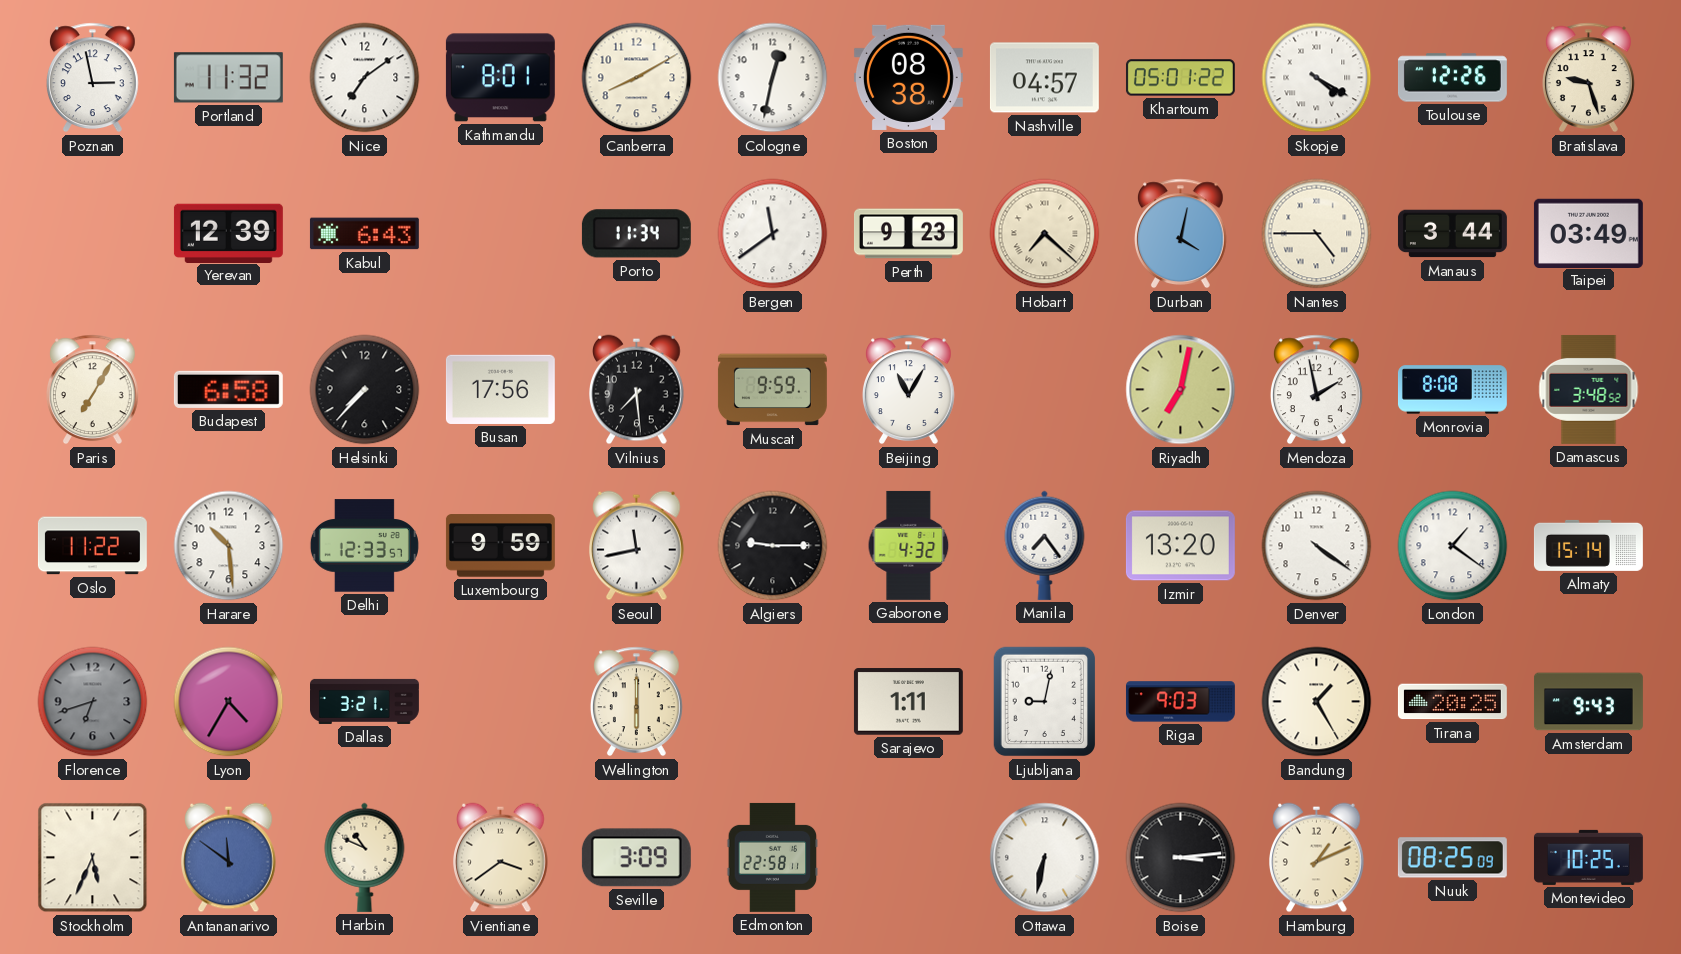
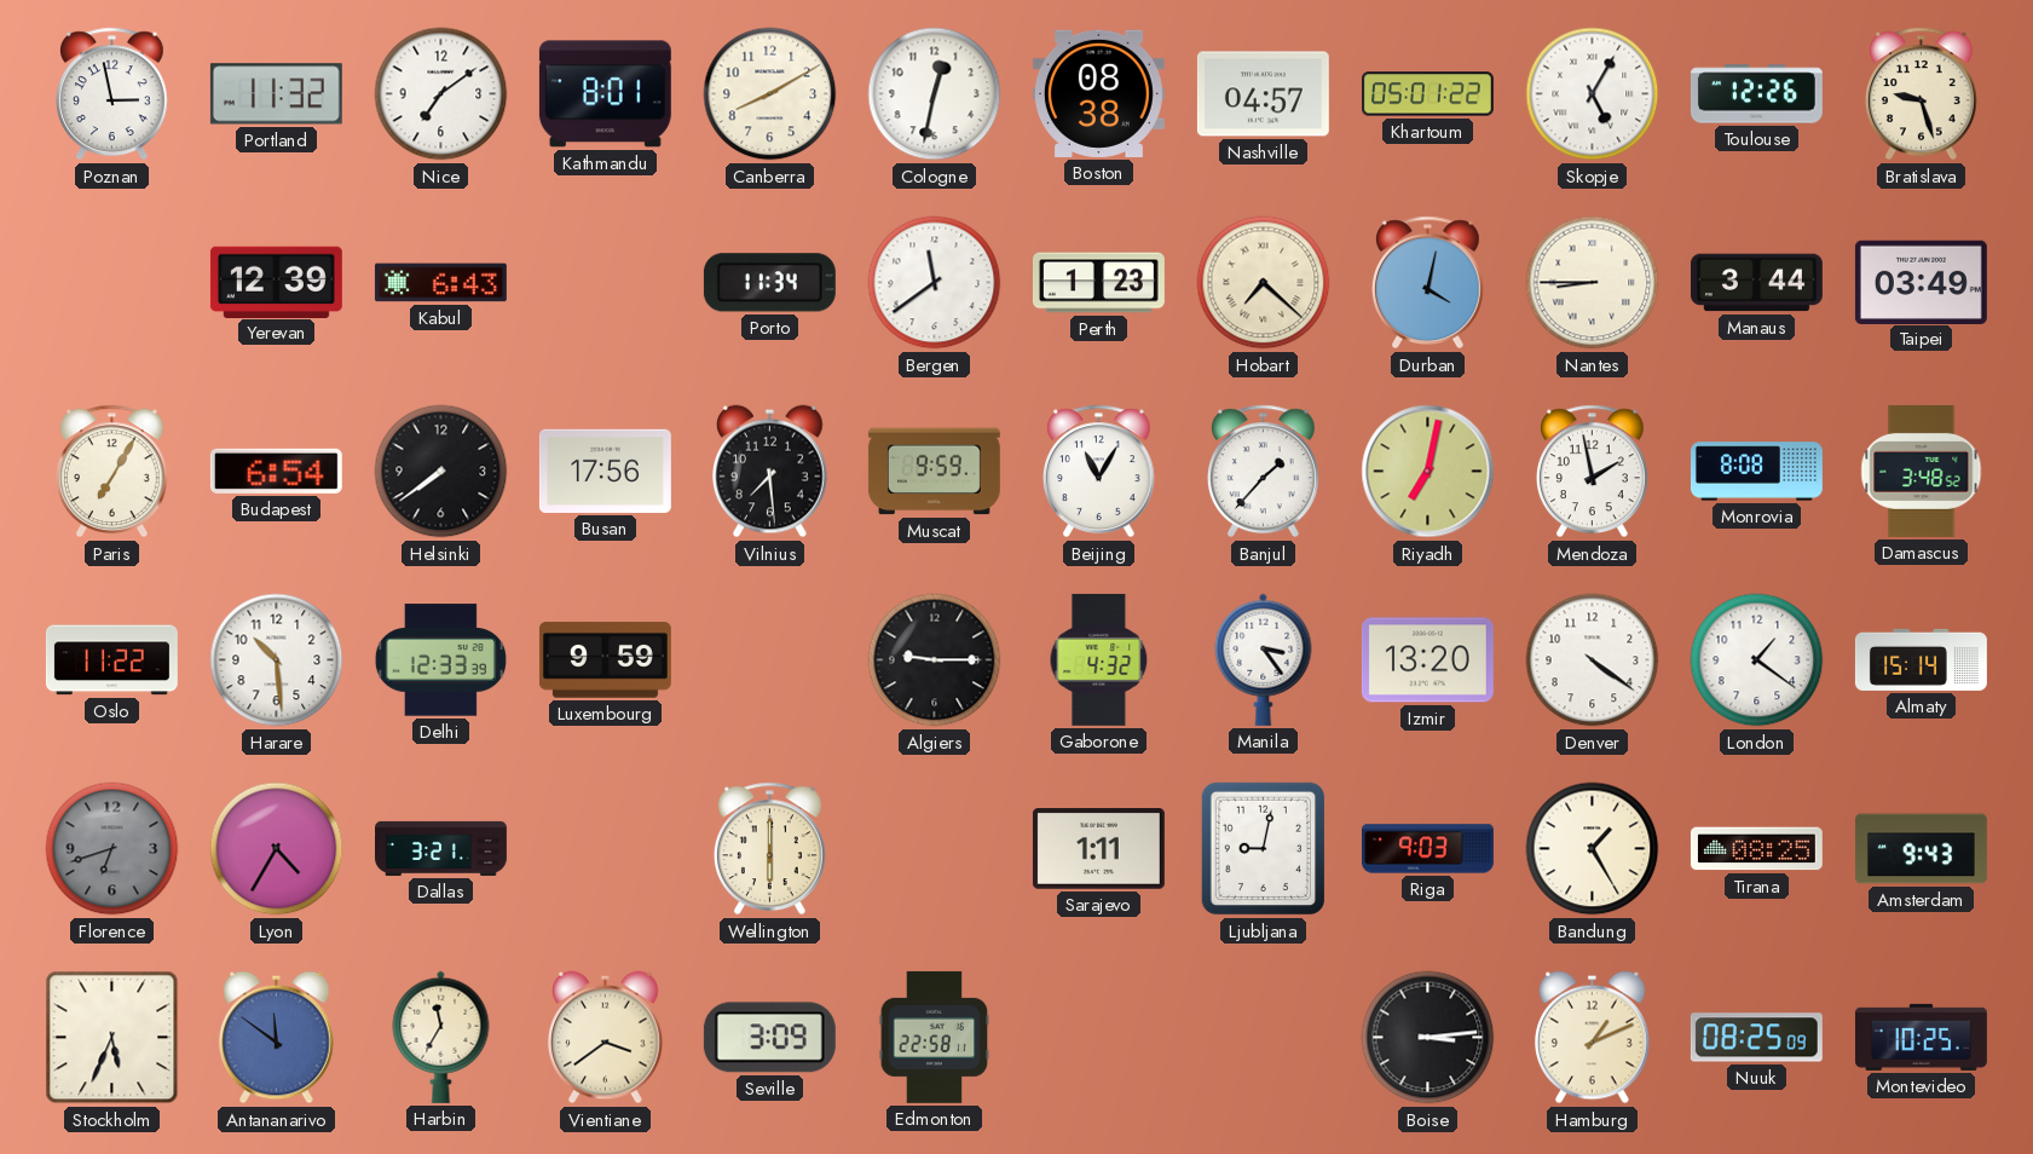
Skopje: 4:20 -> 5:05
Perth: 9:23 -> 1:23
Nantes: 4:45 -> 8:45
Budapest: 6:58 -> 6:54
Helsinki: 7:37 -> 7:39
Banjul: none -> 1:37
Delhi: 12:33:57 -> 12:33:39
Seoul: 11:43 -> none
Manila: 7:24 -> 3:24
Tirana: 20:25 -> 08:25
Harbin: 10:49 -> 11:35
Ottawa: 6:32 -> none
